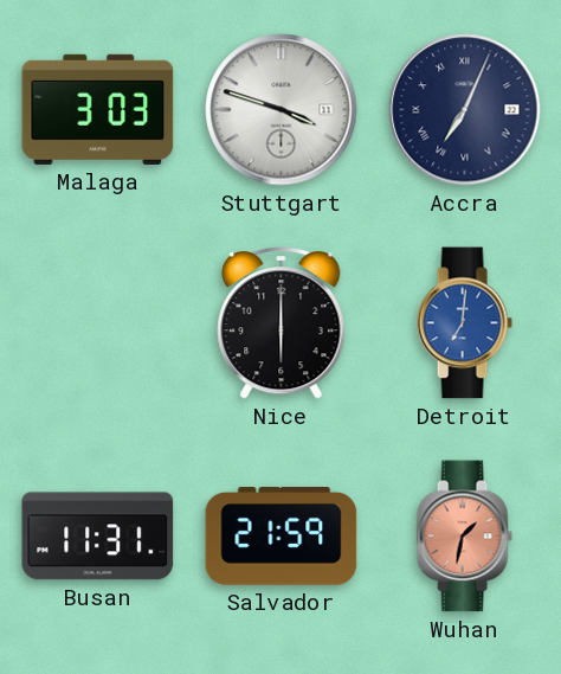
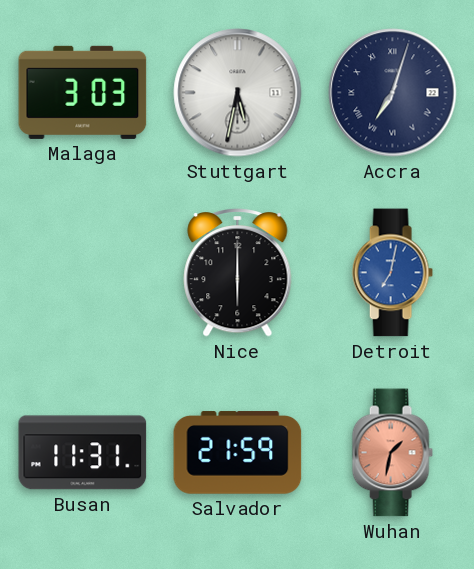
Stuttgart: 3:48 -> 5:32
Accra: 7:04 -> 7:03
Detroit: 7:01 -> 7:02
